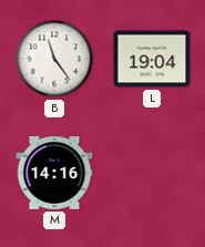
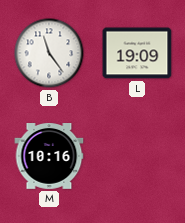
L: 19:04 -> 19:09
M: 14:16 -> 10:16
